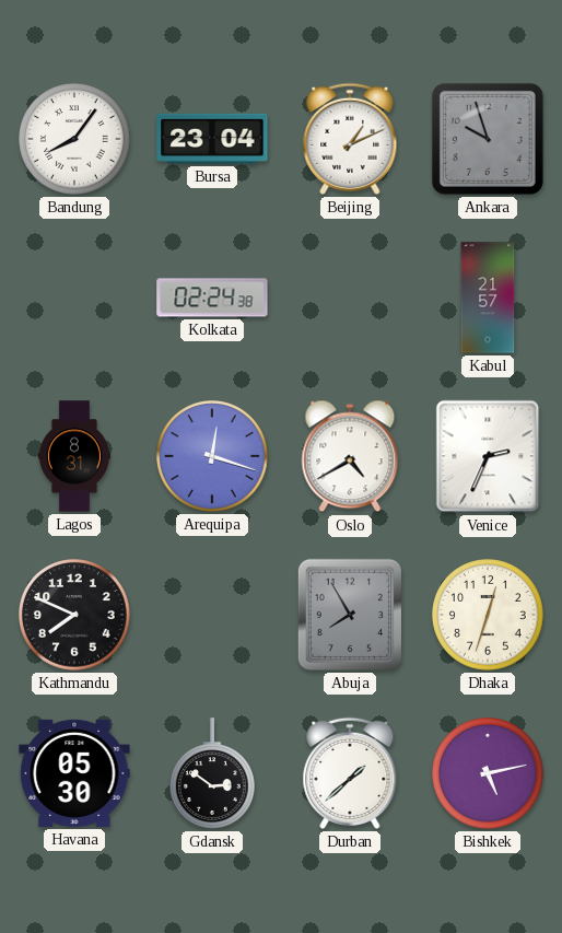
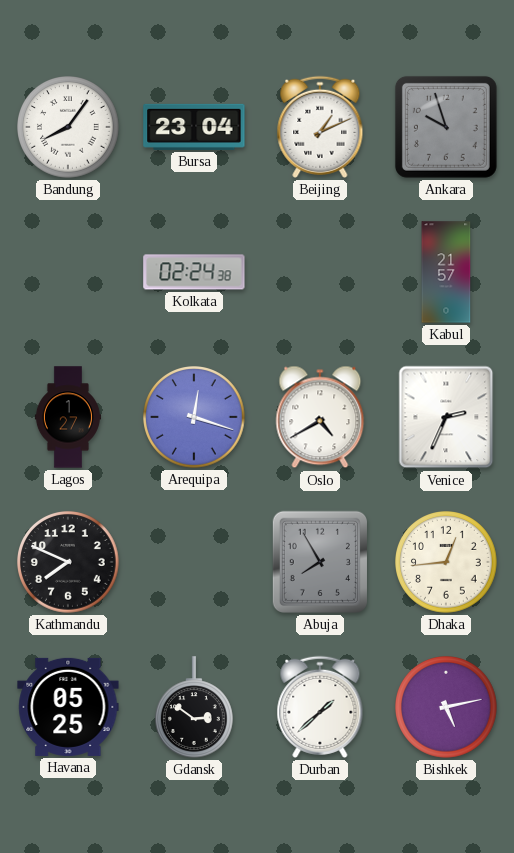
Lagos: 8:31 -> 1:27
Dhaka: 12:33 -> 12:44
Havana: 05:30 -> 05:25
